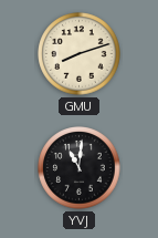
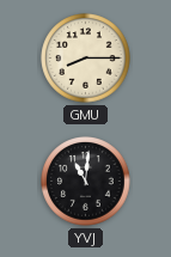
GMU: 8:12 -> 8:15
